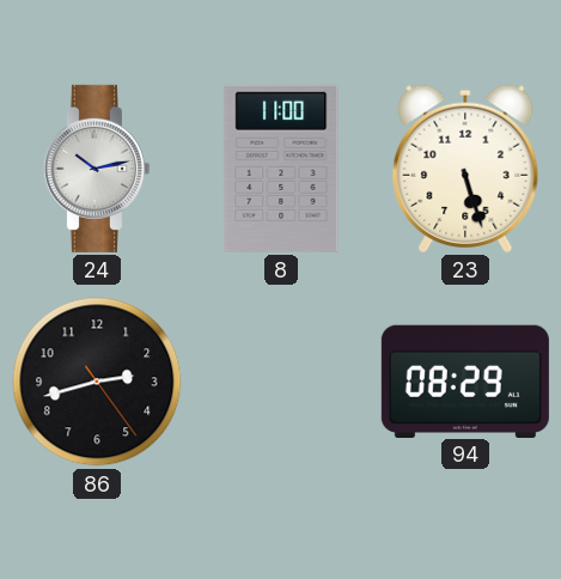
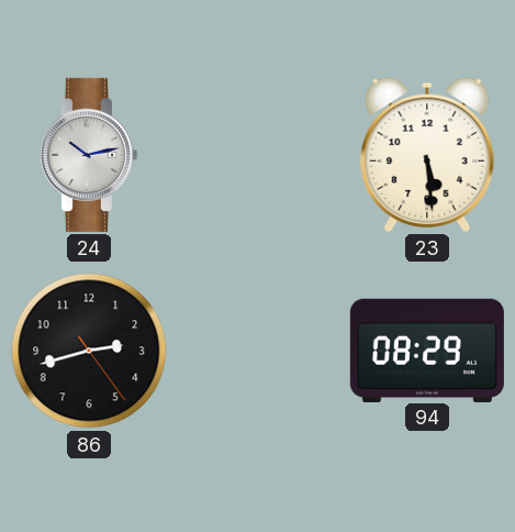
8: 11:00 -> none
23: 5:27 -> 5:29
